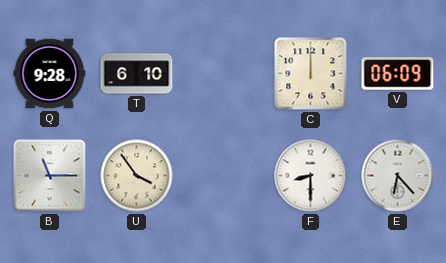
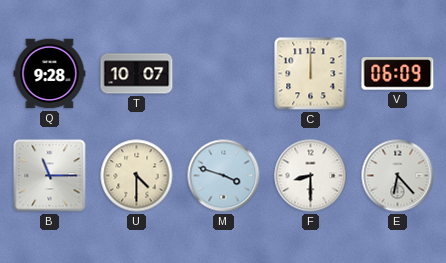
T: 6:10 -> 10:07
U: 3:54 -> 4:30
M: none -> 3:48
